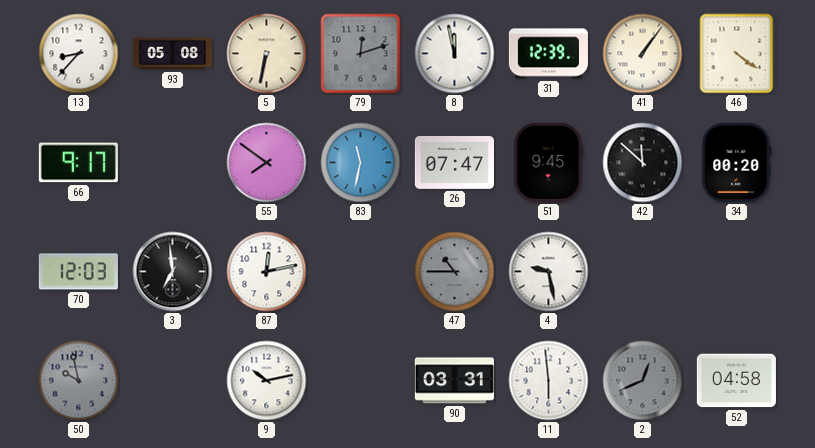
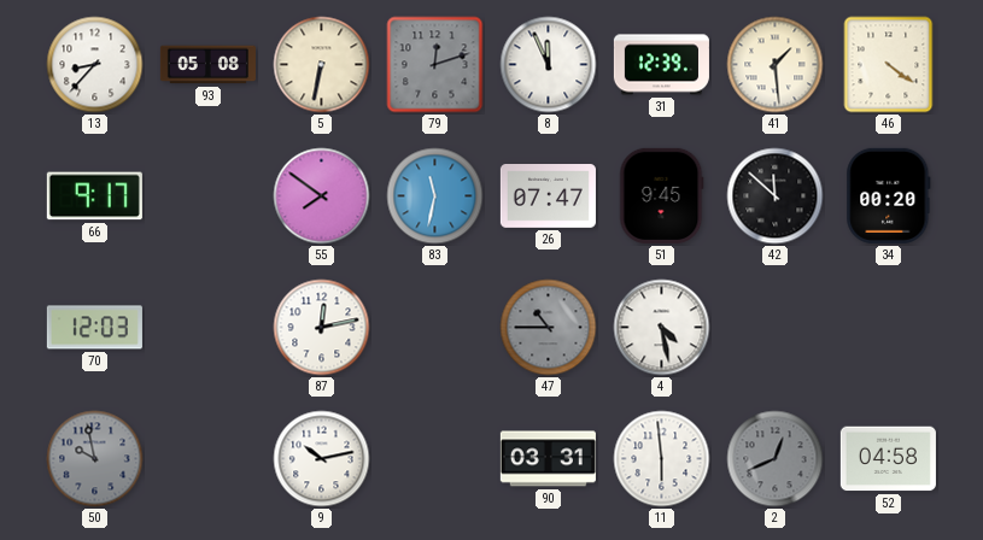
8: 11:58 -> 11:56
41: 1:06 -> 1:29
3: 6:59 -> none
4: 9:28 -> 4:28
